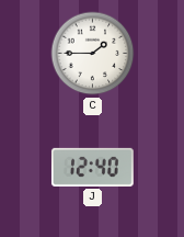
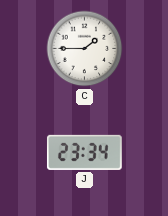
J: 12:40 -> 23:34
